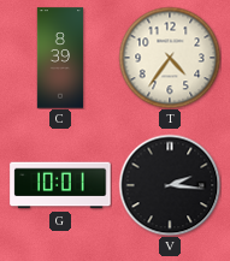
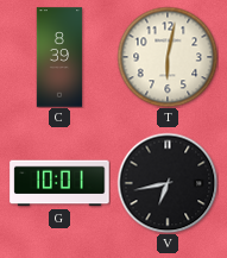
T: 4:36 -> 6:02
V: 2:16 -> 6:43
